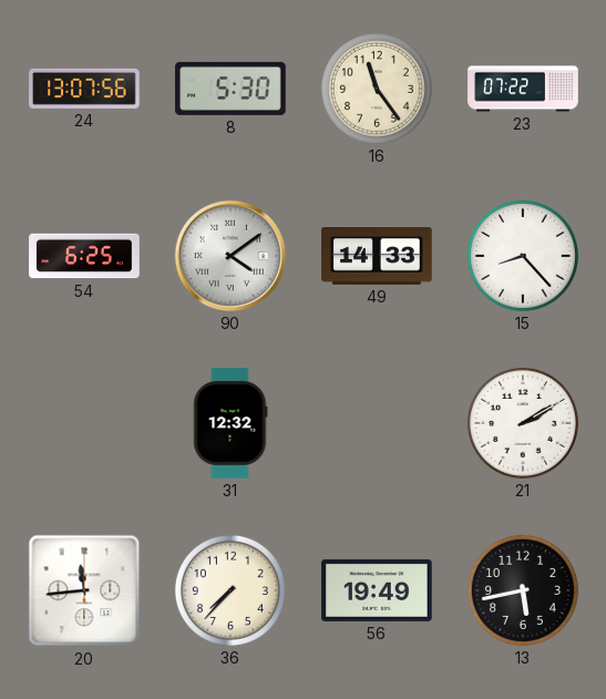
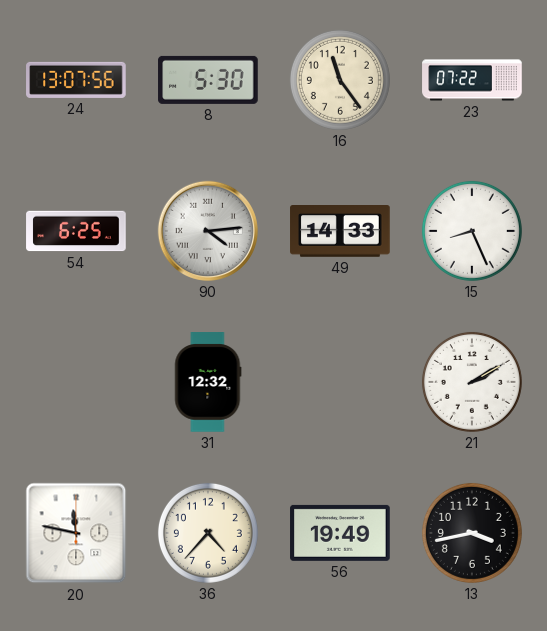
90: 4:09 -> 4:14
15: 8:23 -> 8:26
20: 11:44 -> 11:47
36: 7:37 -> 4:37
13: 5:43 -> 3:43
